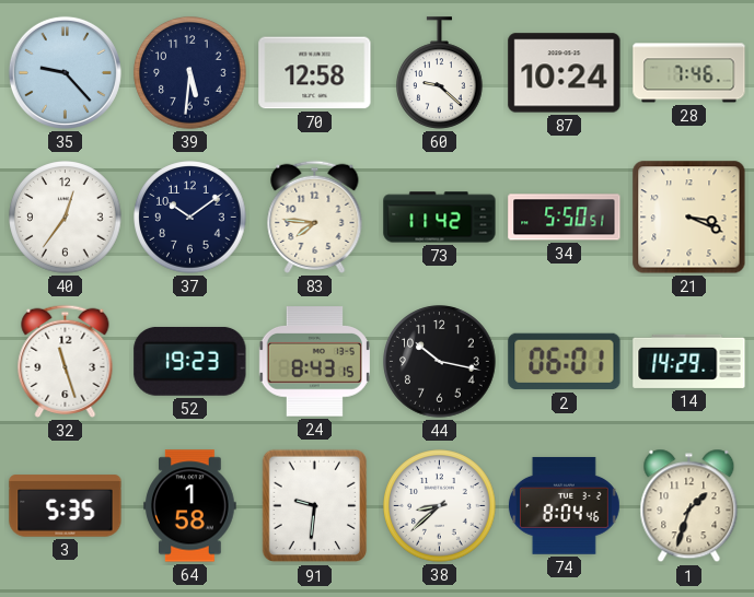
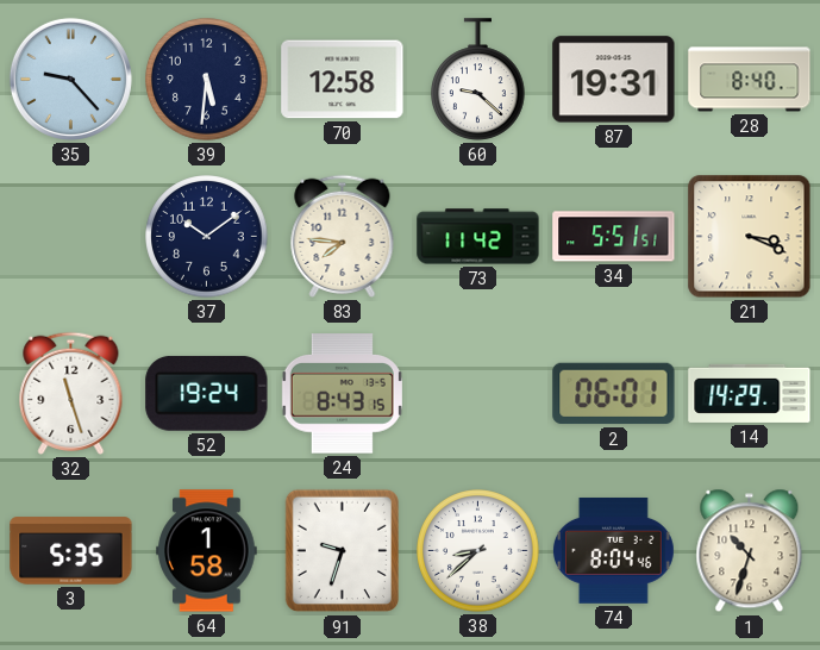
87: 10:24 -> 19:31
28: 7:46 -> 8:40
40: 12:36 -> none
34: 5:50 -> 5:51
52: 19:23 -> 19:24
44: 10:17 -> none
91: 9:31 -> 9:33
1: 1:33 -> 10:33
